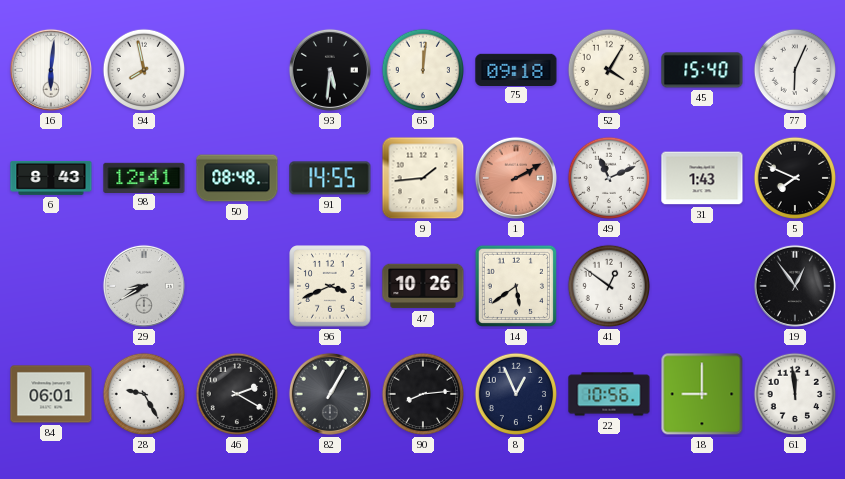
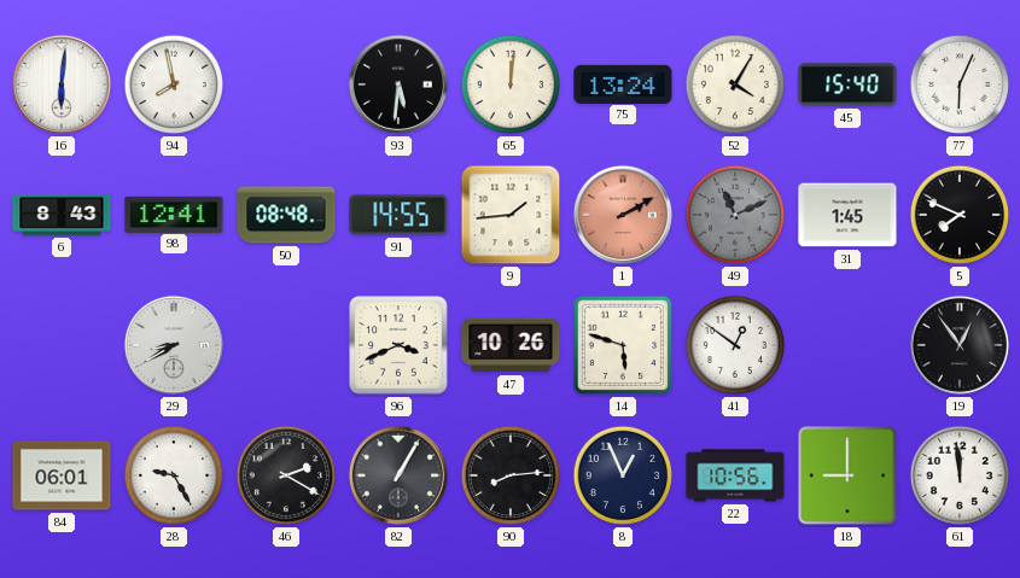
75: 09:18 -> 13:24
49 dial: white -> grey
31: 1:43 -> 1:45
14: 5:39 -> 5:48
